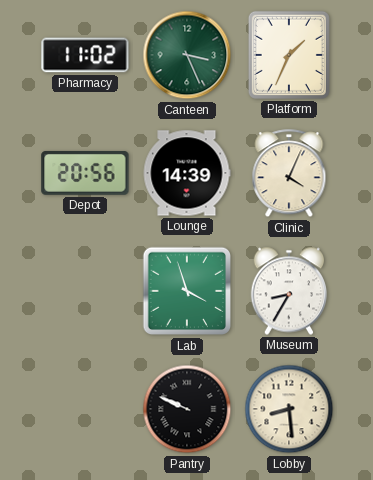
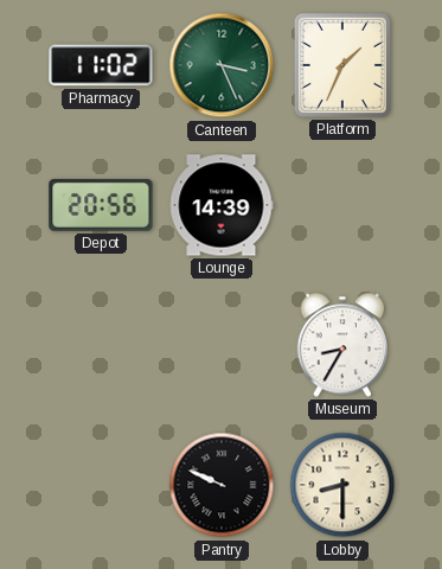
Clinic: 4:04 -> none
Lab: 3:57 -> none
Lobby: 8:29 -> 8:30
